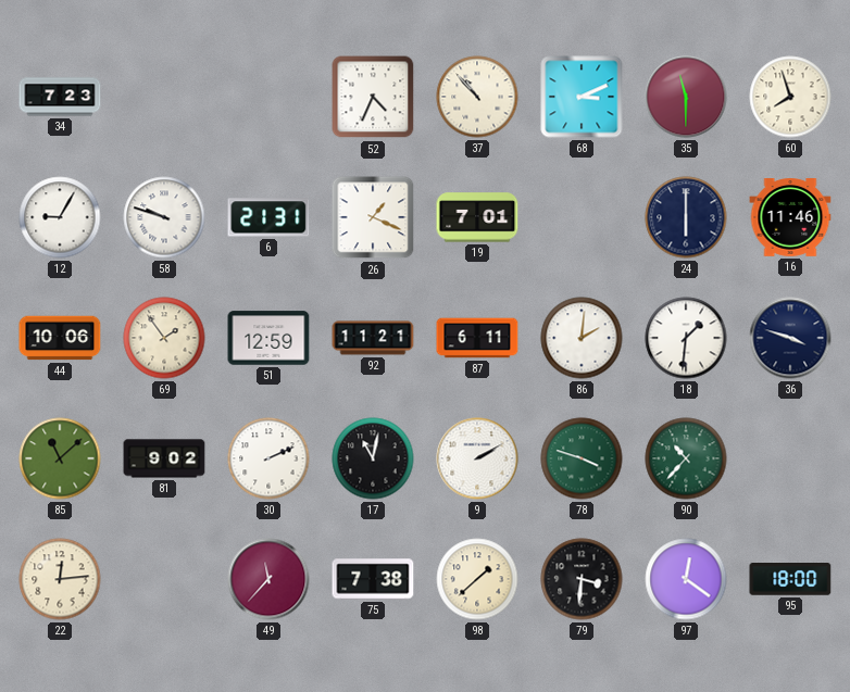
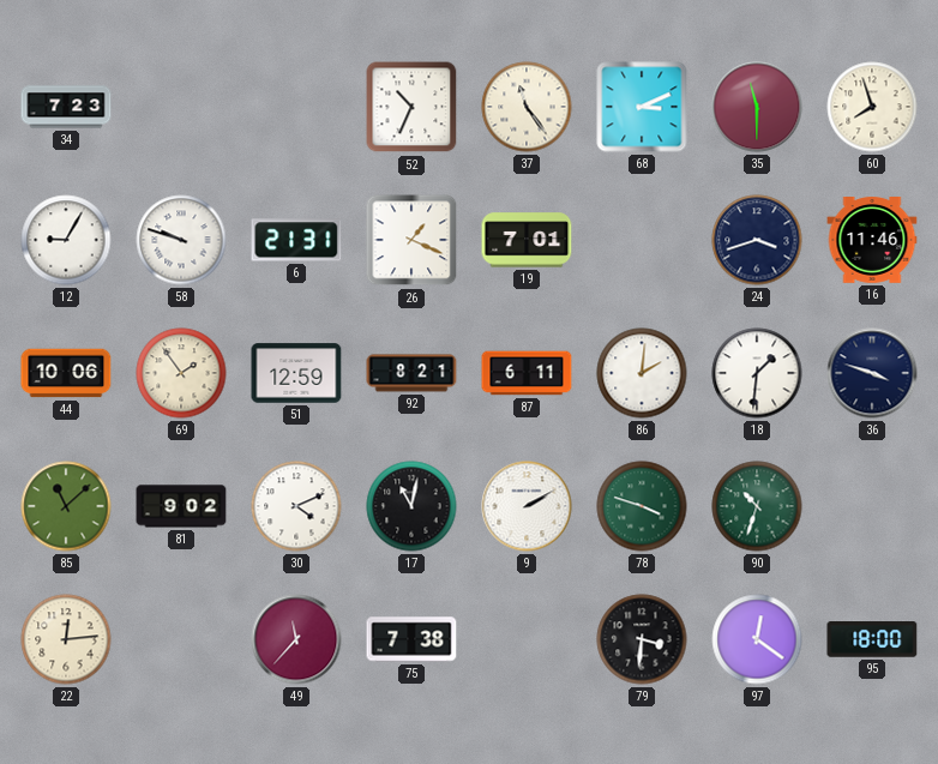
52: 4:34 -> 10:34
37: 10:53 -> 11:24
24: 6:00 -> 3:42
92: 11:21 -> 8:21
30: 2:11 -> 4:11
90: 10:37 -> 10:33
98: 1:38 -> none
